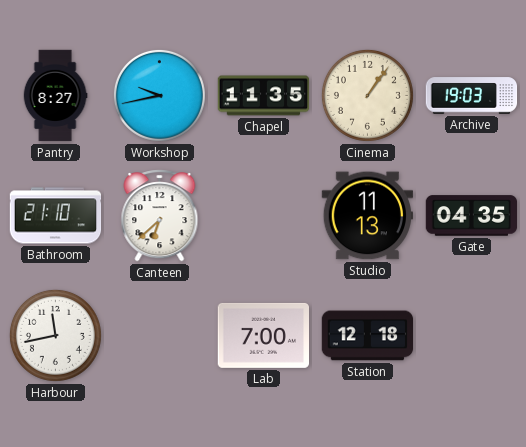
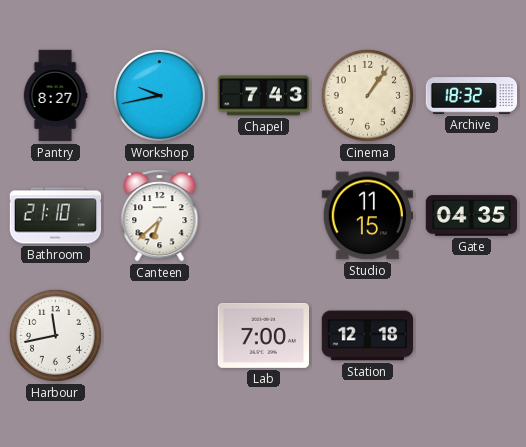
Chapel: 11:35 -> 7:43
Archive: 19:03 -> 18:32
Studio: 11:13 -> 11:15
